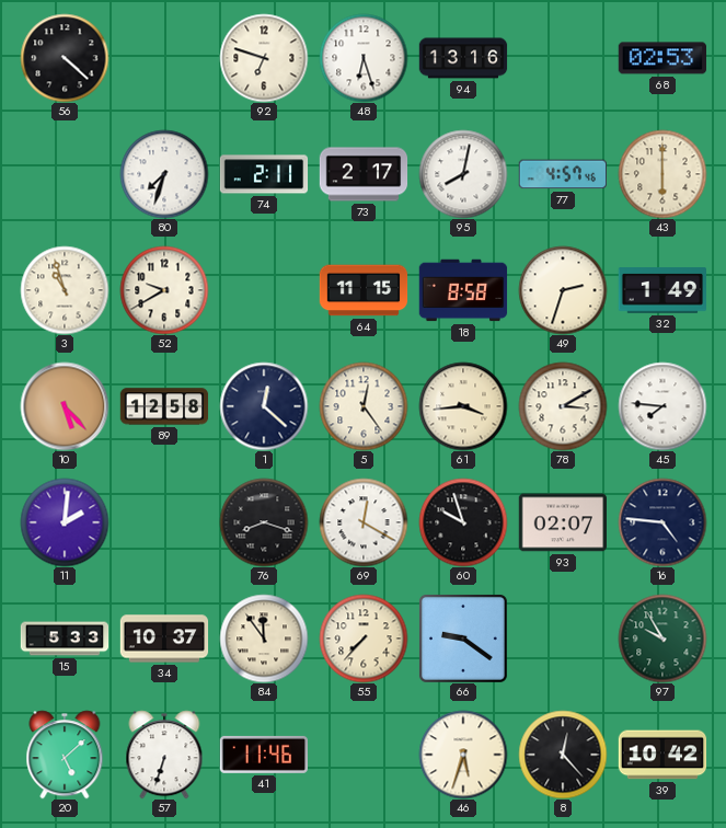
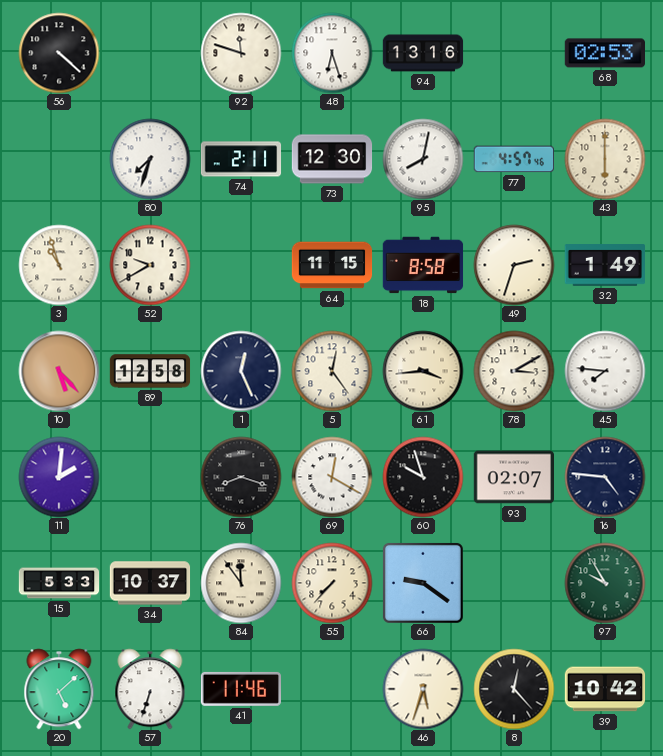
92: 6:48 -> 11:48
73: 2:17 -> 12:30
1: 12:22 -> 12:26
